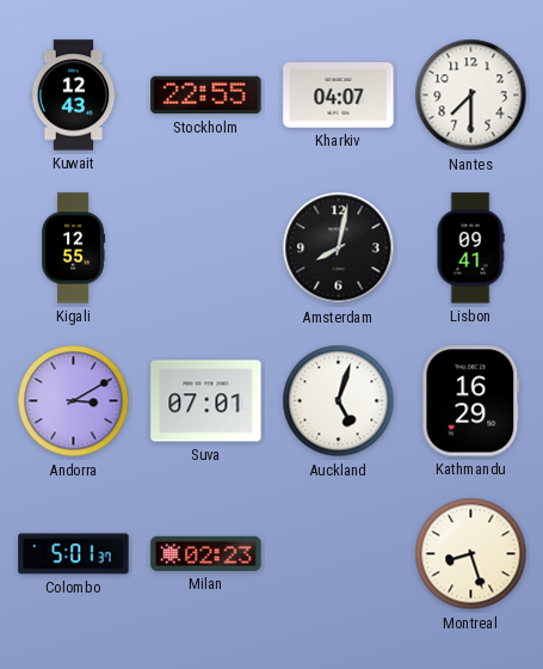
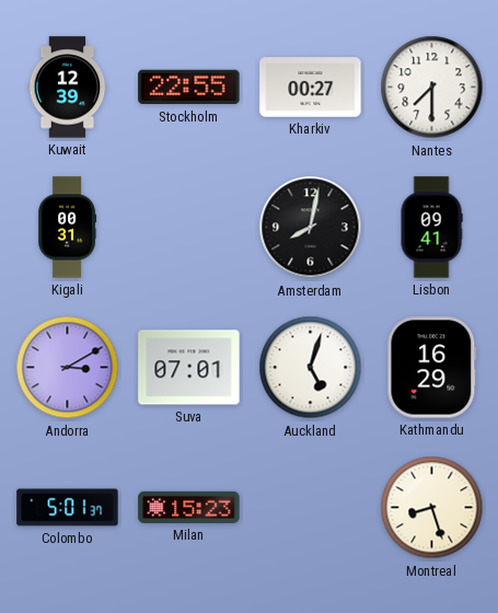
Kuwait: 12:43 -> 12:39
Kharkiv: 04:07 -> 00:27
Kigali: 12:55 -> 00:31
Milan: 02:23 -> 15:23
